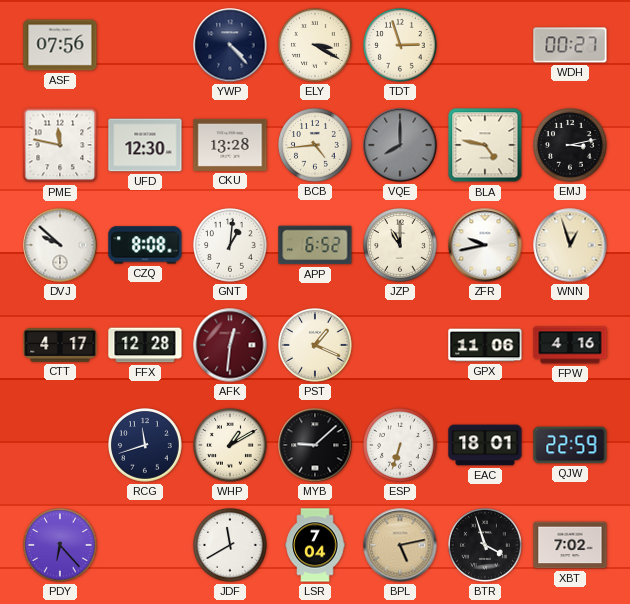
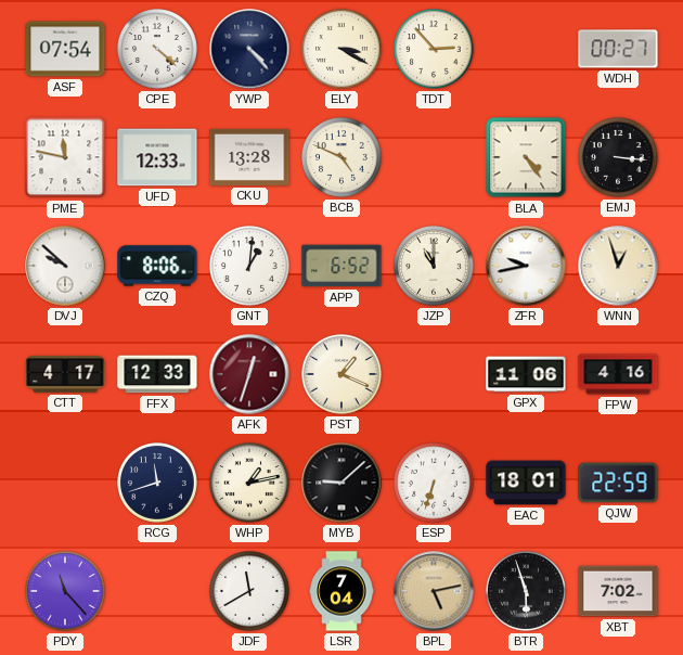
ASF: 07:56 -> 07:54
CPE: none -> 4:22
TDT: 2:57 -> 2:53
UFD: 12:30 -> 12:33
BCB: 4:44 -> 4:49
VQE: 8:00 -> none
BLA: 4:47 -> 4:24
EMJ: 3:13 -> 3:16
CZQ: 8:08 -> 8:06
FFX: 12:28 -> 12:33
AFK: 12:31 -> 12:33
WHP: 1:10 -> 1:13
PDY: 6:23 -> 11:23
BTR: 3:57 -> 5:57
